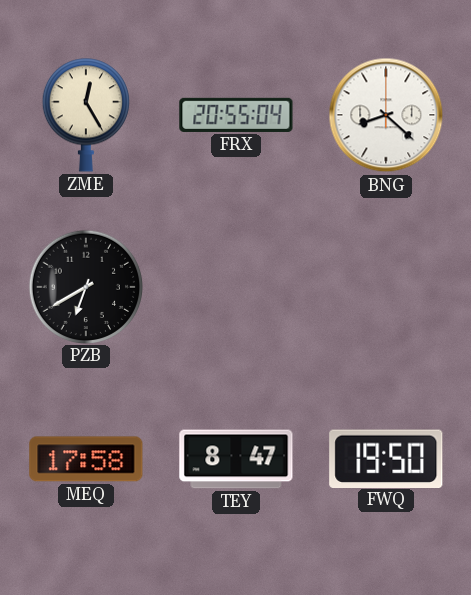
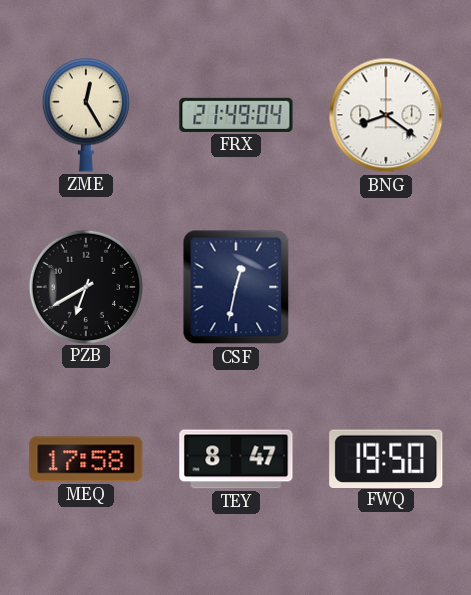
FRX: 20:55 -> 21:49
BNG: 8:22 -> 8:21
CSF: none -> 12:32
